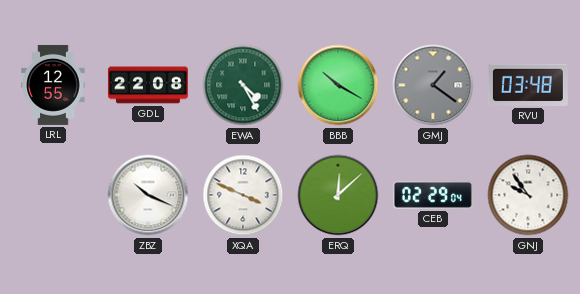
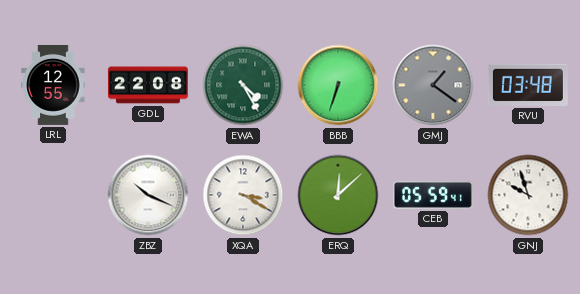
BBB: 10:20 -> 6:33
XQA: 3:49 -> 3:20
CEB: 02:29 -> 05:59
GNJ: 9:54 -> 9:57
